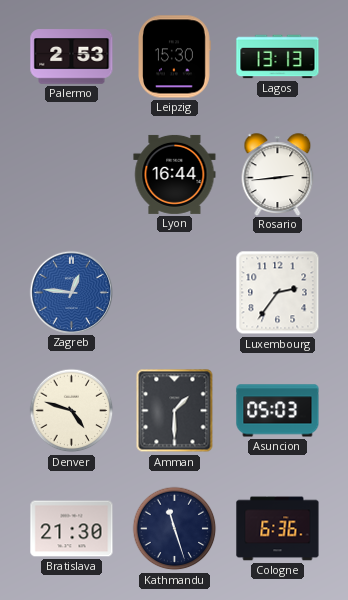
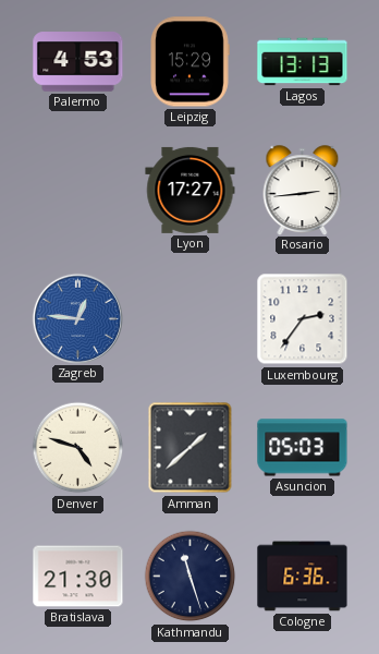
Palermo: 2:53 -> 4:53
Leipzig: 15:30 -> 15:29
Lyon: 16:44 -> 17:27
Amman: 1:30 -> 1:38
